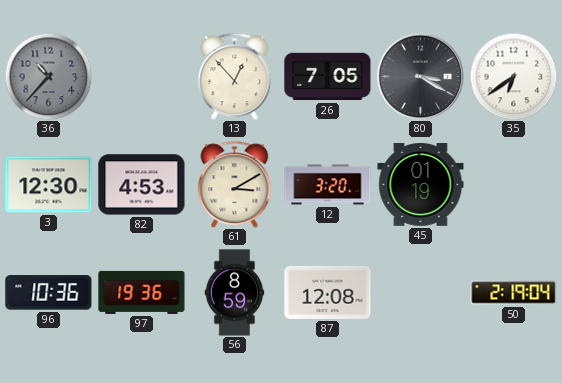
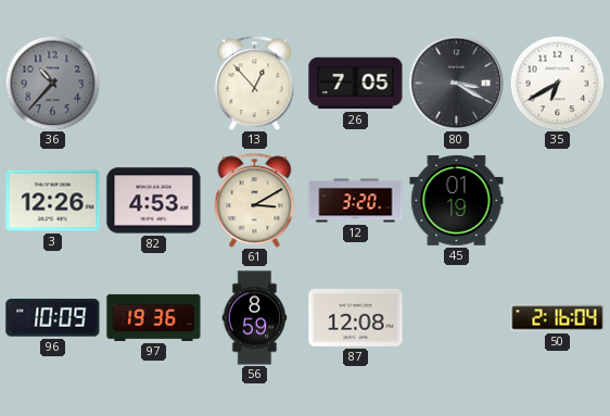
35: 6:39 -> 6:40
3: 12:30 -> 12:26
96: 10:36 -> 10:09
50: 2:19 -> 2:16
